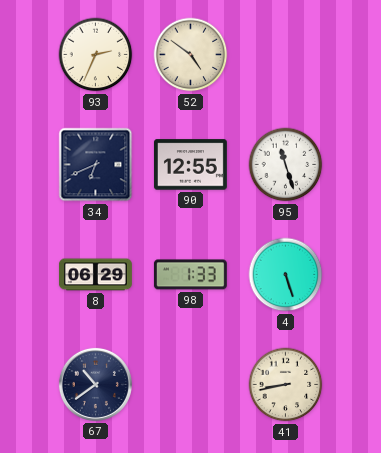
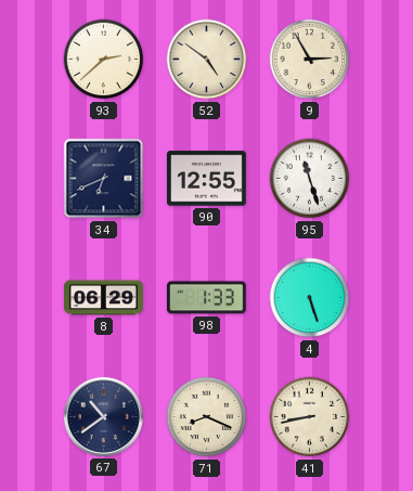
93: 2:34 -> 2:38
9: none -> 2:55
71: none -> 8:19
